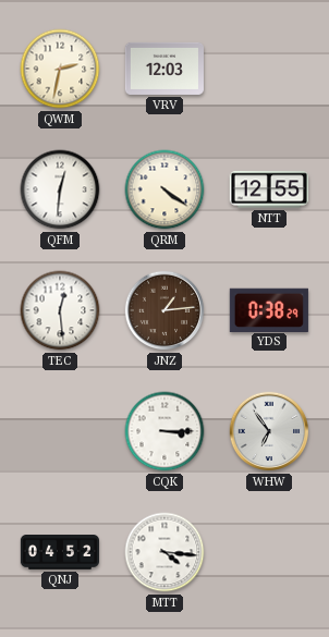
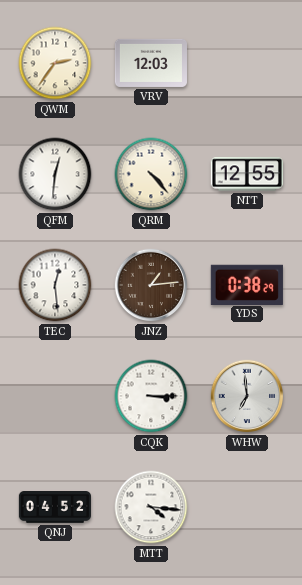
QWM: 2:32 -> 2:36
QRM: 4:21 -> 4:23
WHW: 6:54 -> 6:59
